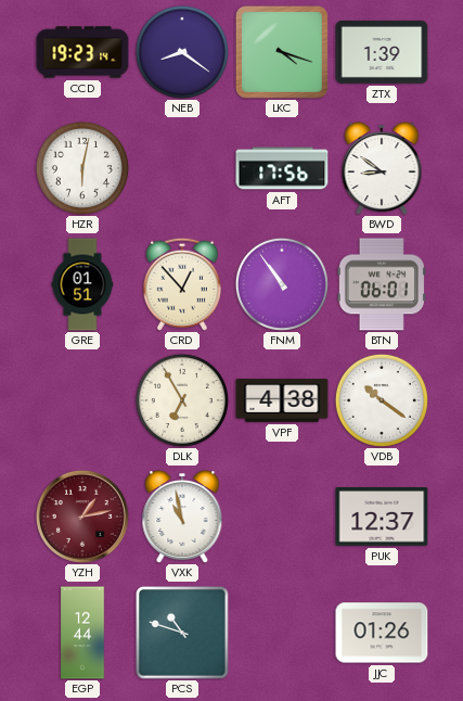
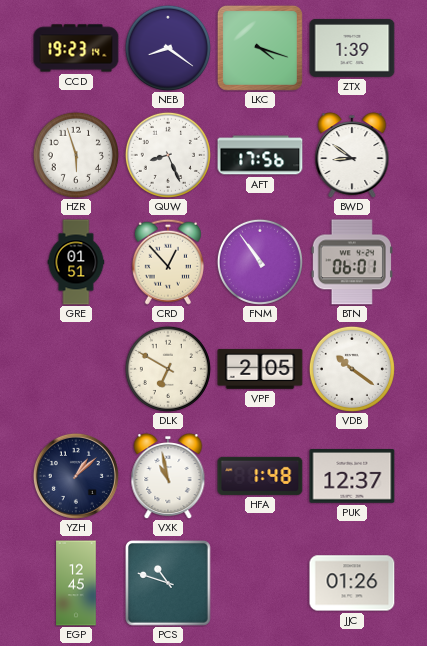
HZR: 6:02 -> 5:57
QUW: none -> 8:26
DLK: 6:55 -> 6:50
VPF: 4:38 -> 2:05
YZH: 1:13 -> 1:08
YZH dial: burgundy -> navy
HFA: none -> 1:48
EGP: 12:44 -> 12:45
